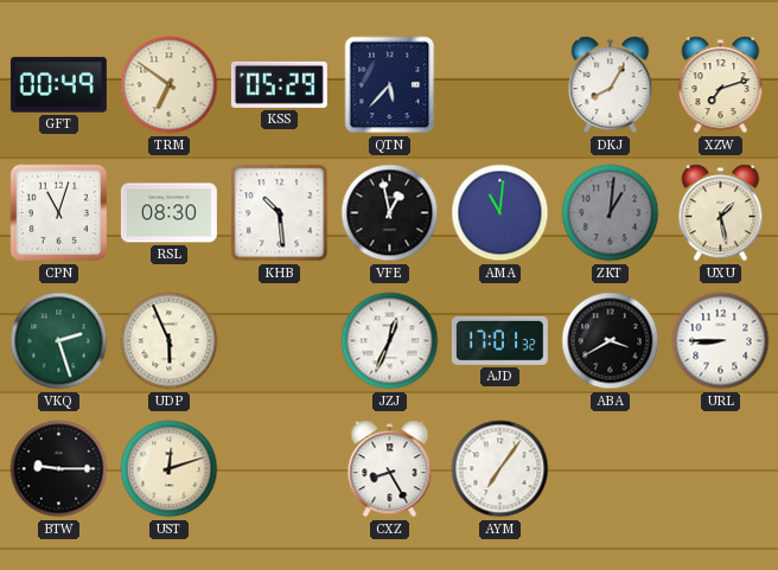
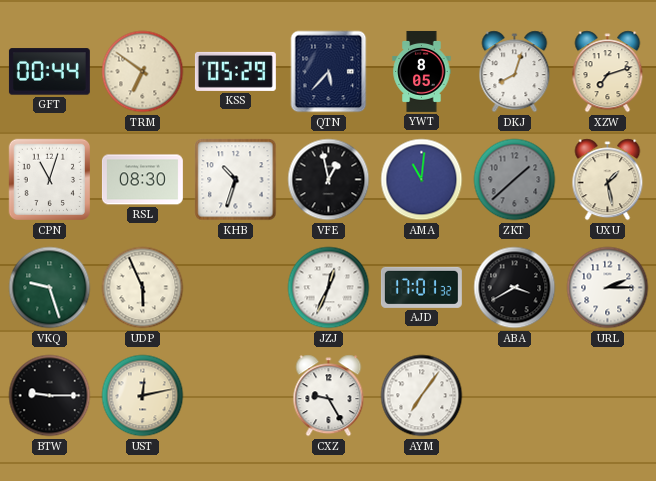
GFT: 00:49 -> 00:44
YWT: none -> 8:05
DKJ: 8:05 -> 8:03
KHB: 10:29 -> 10:33
ZKT: 1:01 -> 1:38
VKQ: 2:27 -> 9:27
URL: 8:45 -> 2:15
UST: 12:12 -> 12:13
CXZ: 8:25 -> 9:25
